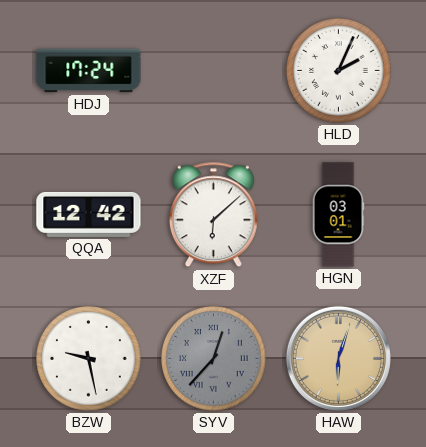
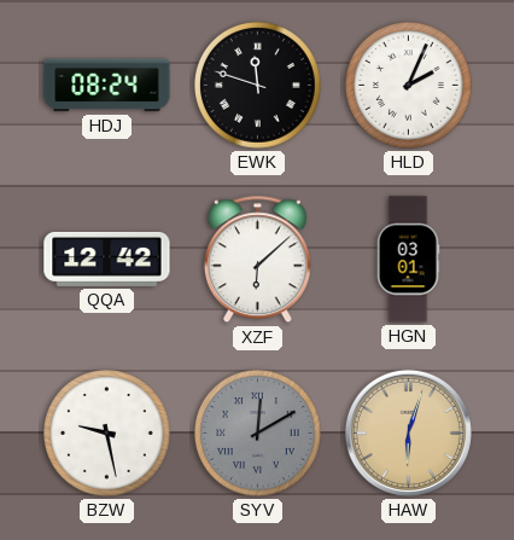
HDJ: 17:24 -> 08:24
EWK: none -> 11:48
SYV: 12:37 -> 12:10
